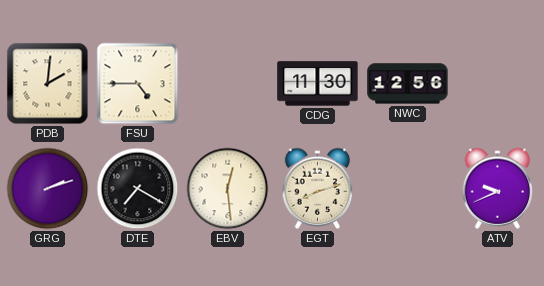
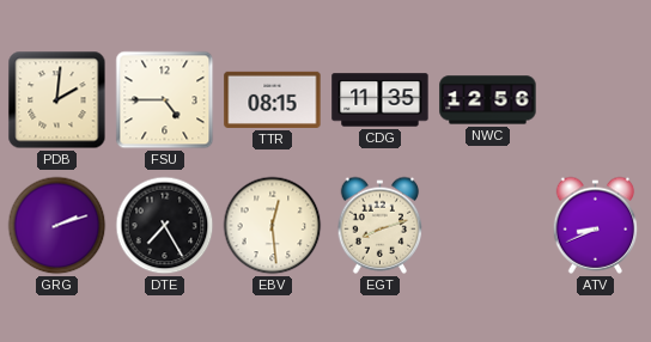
TTR: none -> 08:15
CDG: 11:30 -> 11:35
DTE: 7:20 -> 7:25
ATV: 9:41 -> 8:41
